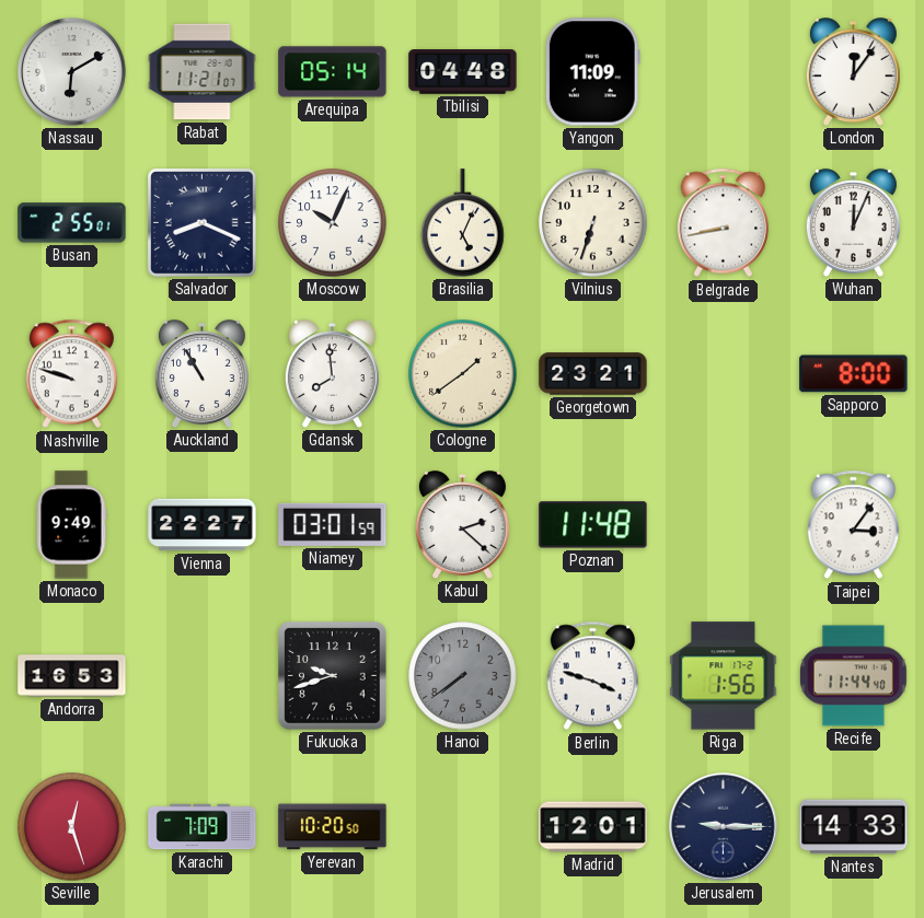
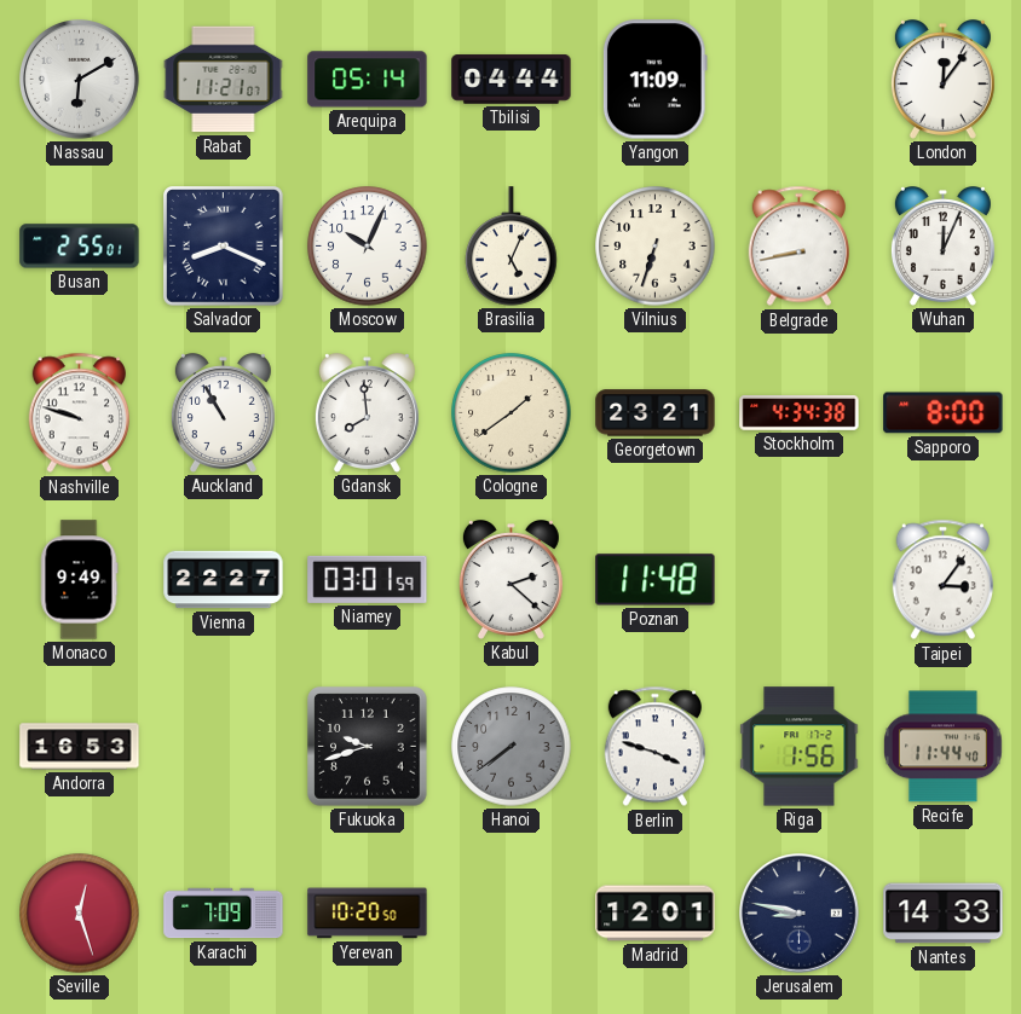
Tbilisi: 04:48 -> 04:44
Stockholm: none -> 4:34
Jerusalem: 9:15 -> 8:47
